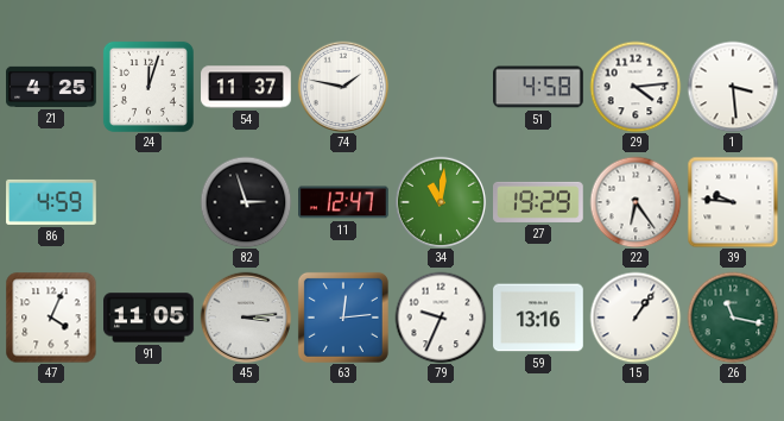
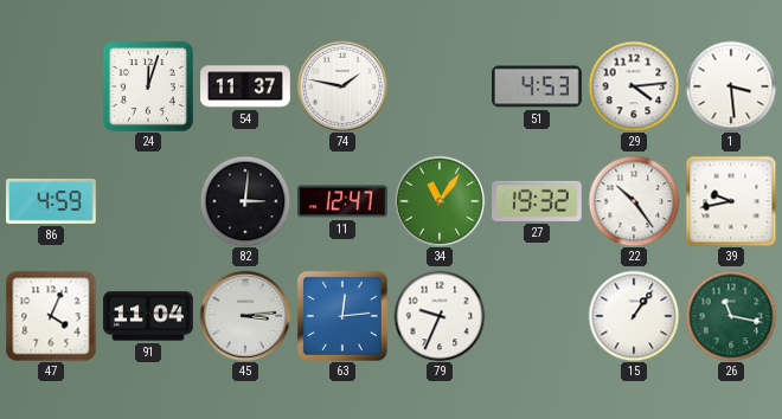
21: 4:25 -> none
51: 4:58 -> 4:53
82: 2:57 -> 3:01
34: 11:01 -> 11:06
27: 19:29 -> 19:32
22: 6:24 -> 10:24
39: 9:46 -> 9:43
91: 11:05 -> 11:04
59: 13:16 -> none
